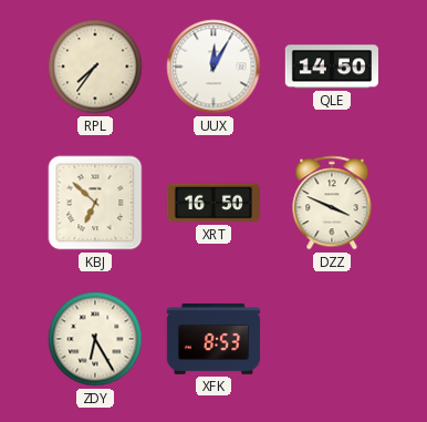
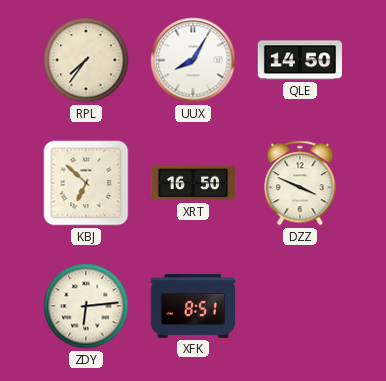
UUX: 12:05 -> 8:05
ZDY: 6:25 -> 6:14
XFK: 8:53 -> 8:51
